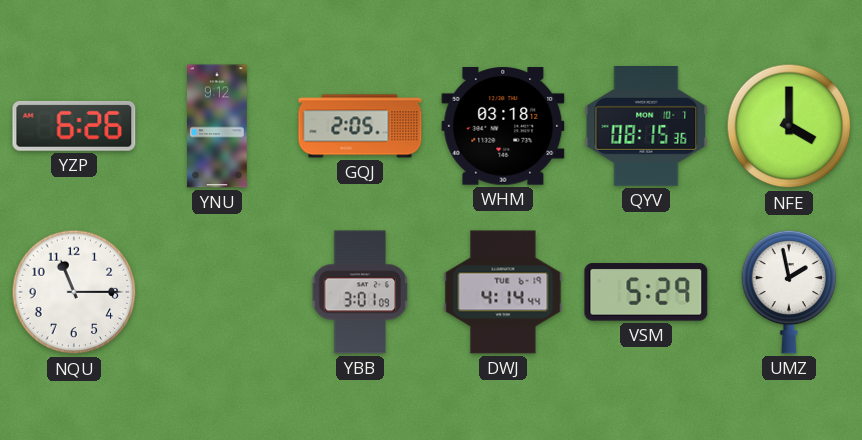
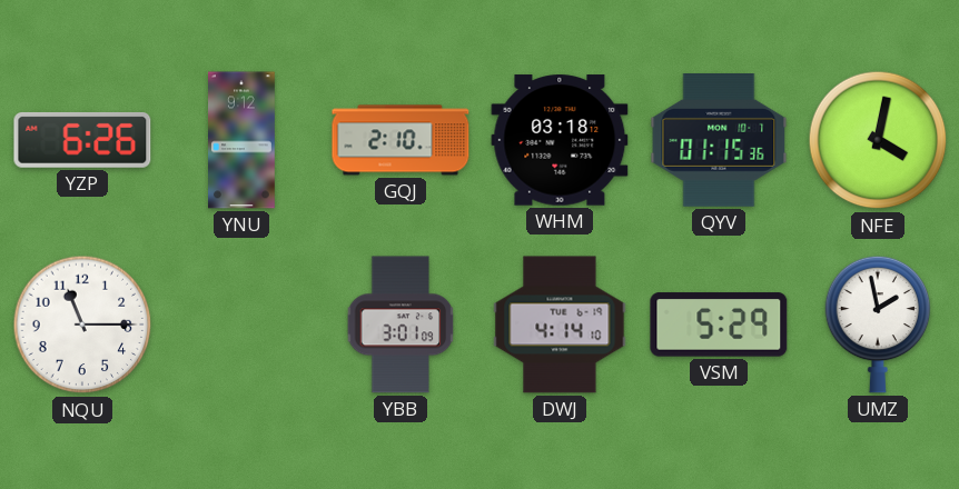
GQJ: 2:05 -> 2:10
QYV: 08:15 -> 01:15
NFE: 4:00 -> 4:02
DWJ: 4:14:44 -> 4:14:10
